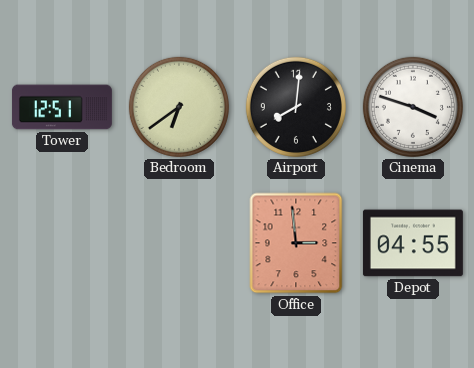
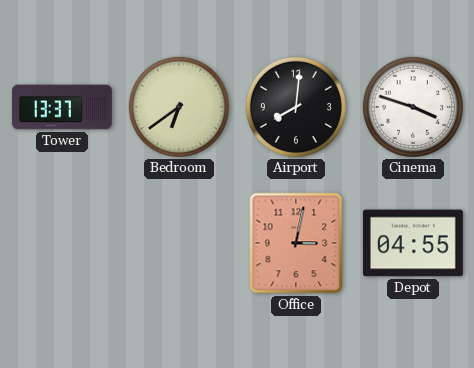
Tower: 12:51 -> 13:37
Office: 2:59 -> 3:02
